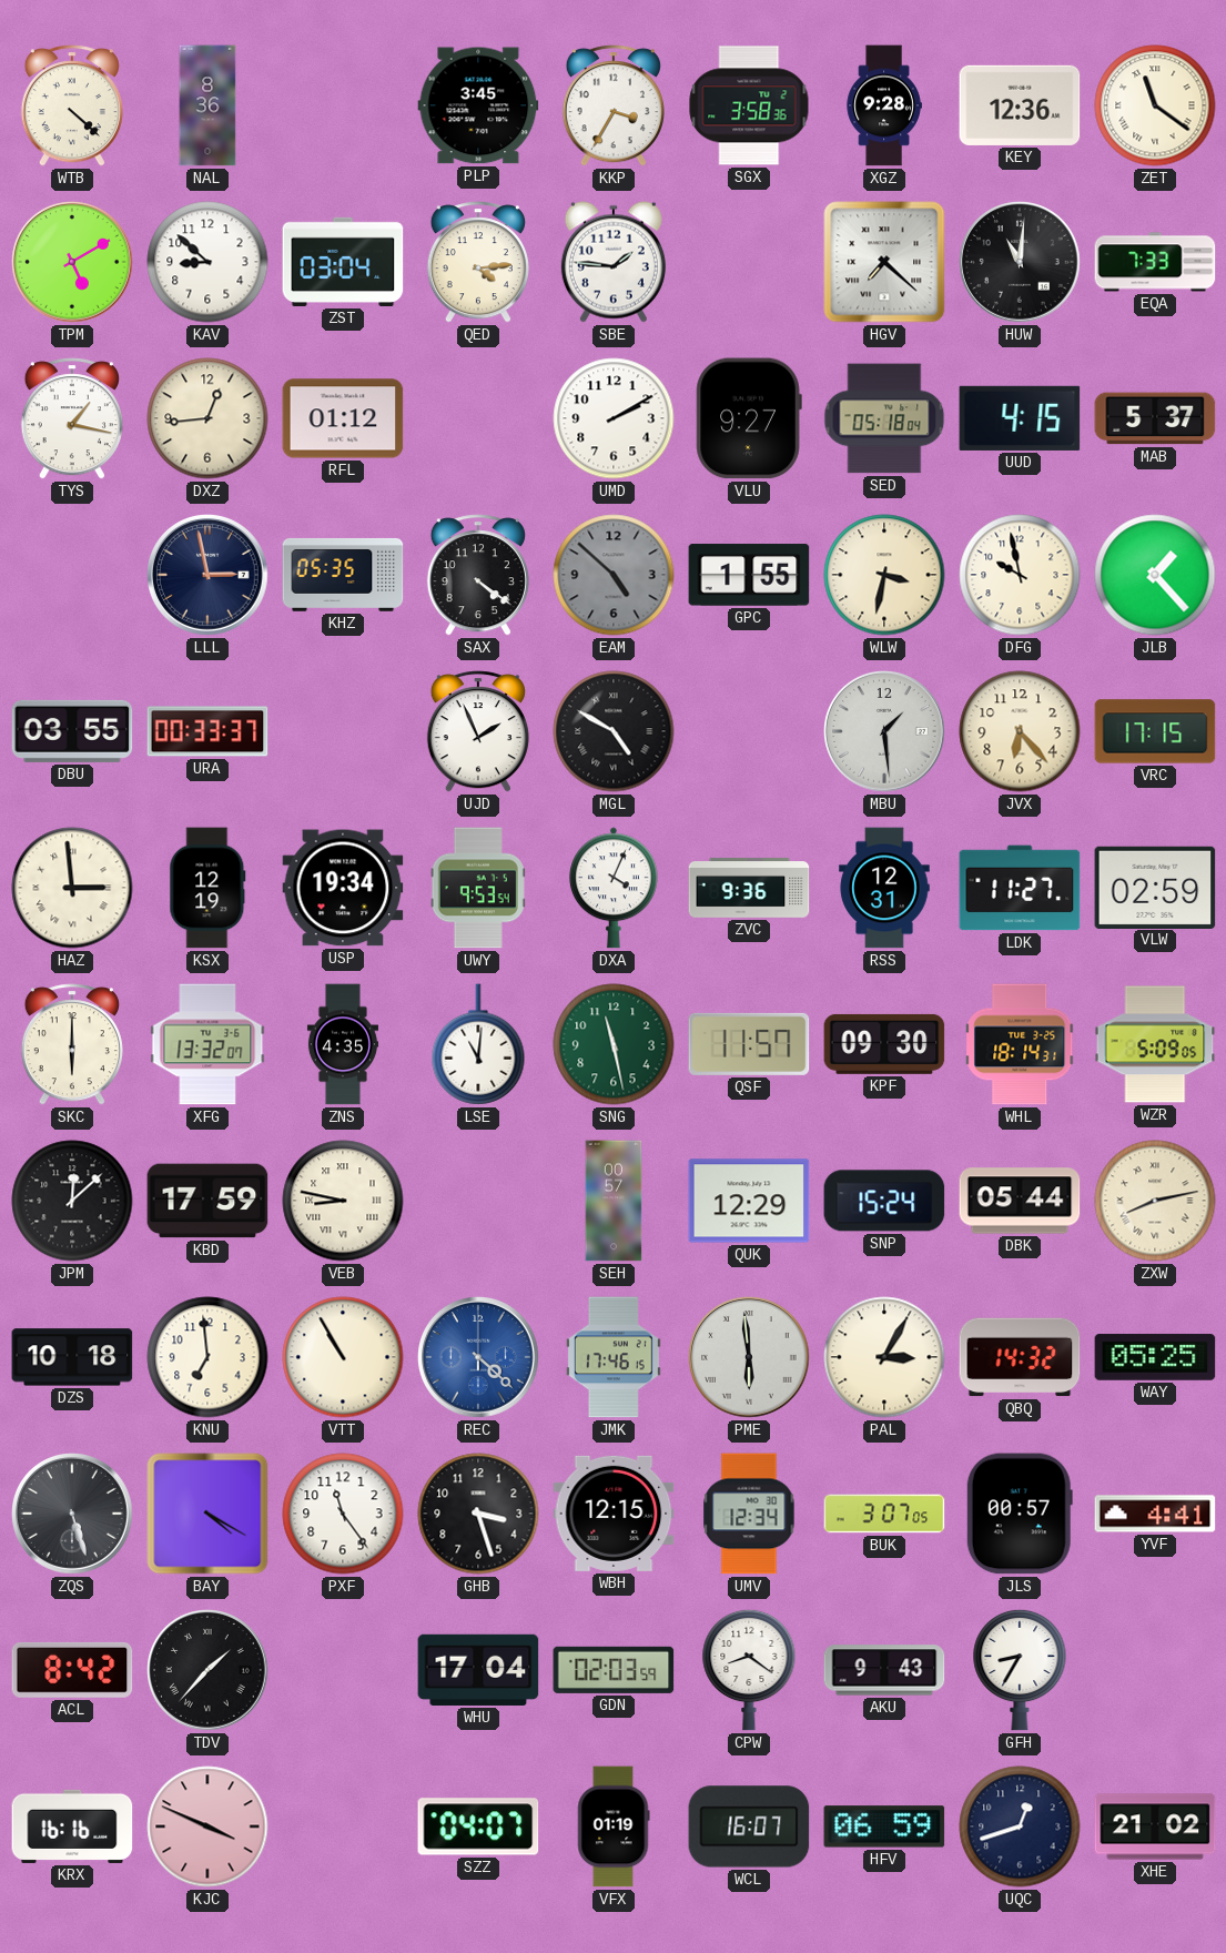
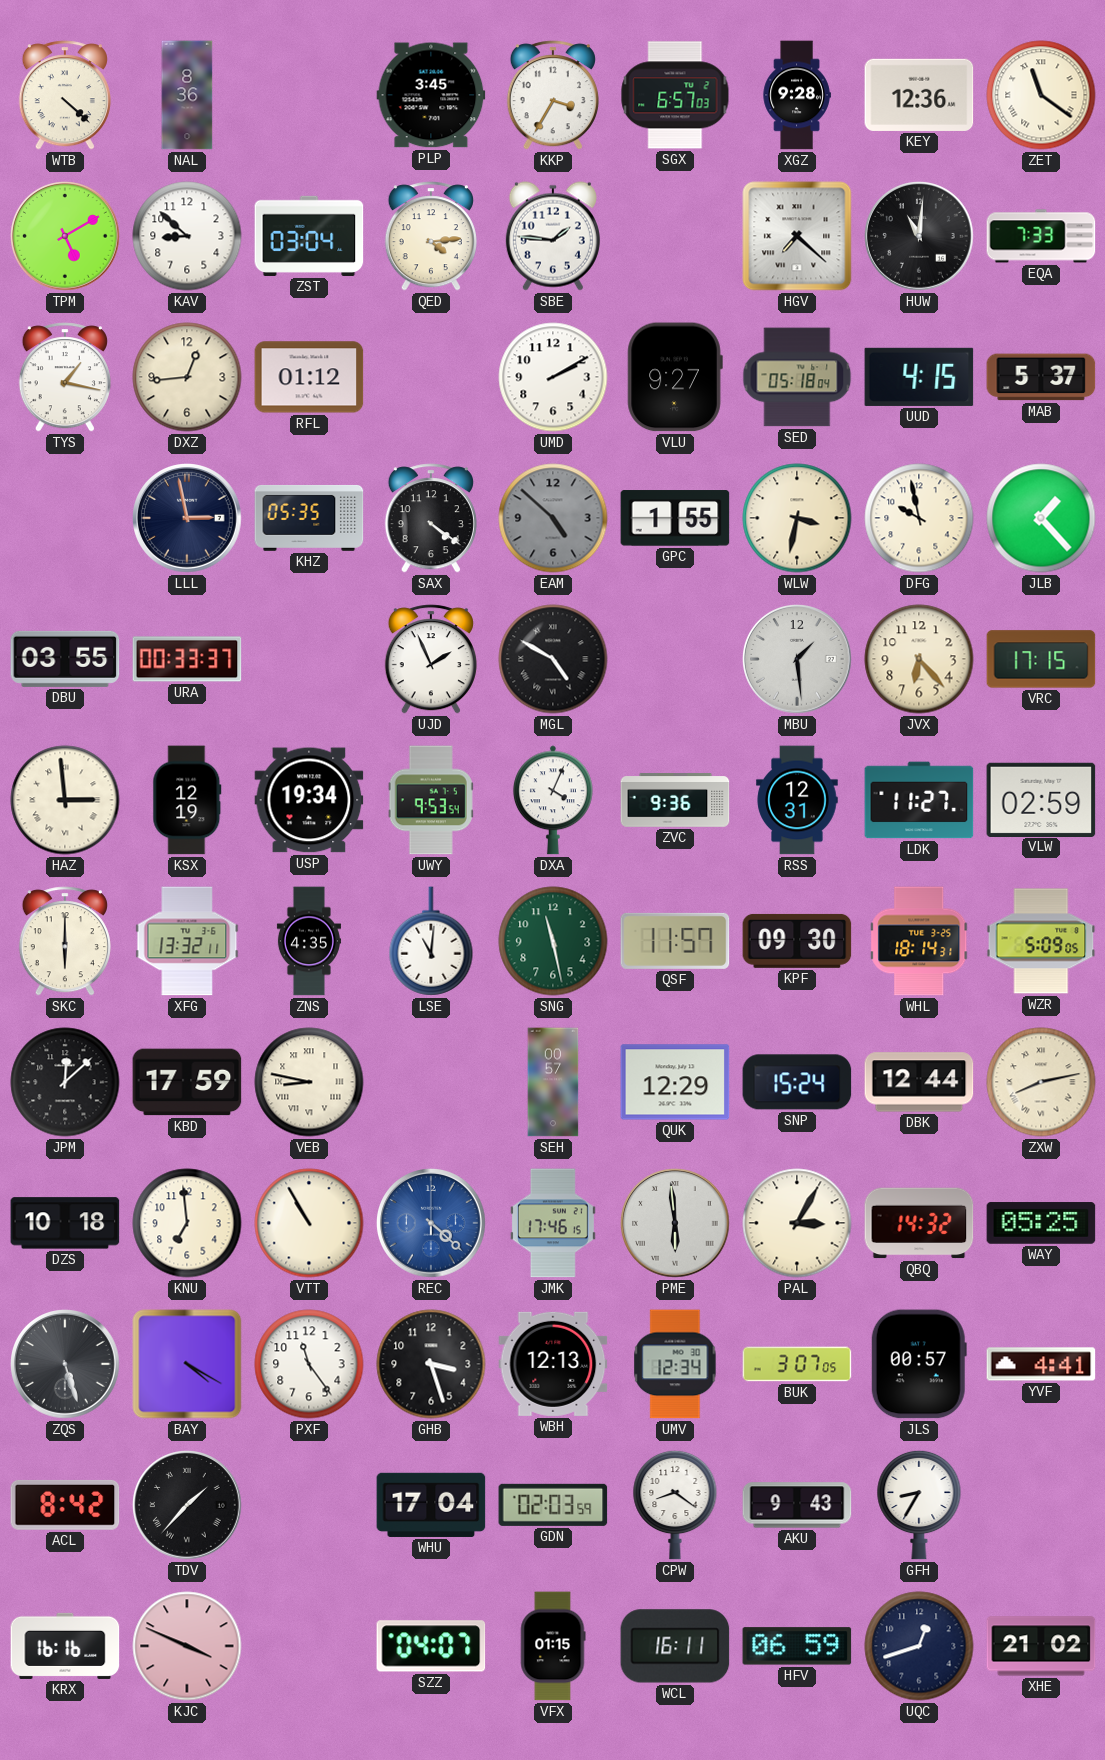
SGX: 3:58 -> 6:57
XFG: 13:32:07 -> 13:32:11
DBK: 05:44 -> 12:44
WBH: 12:15 -> 12:13
VFX: 01:19 -> 01:15
WCL: 16:07 -> 16:11
